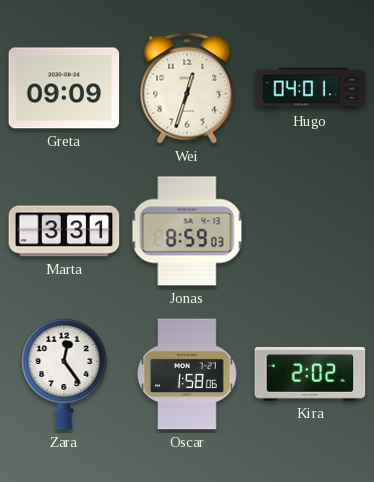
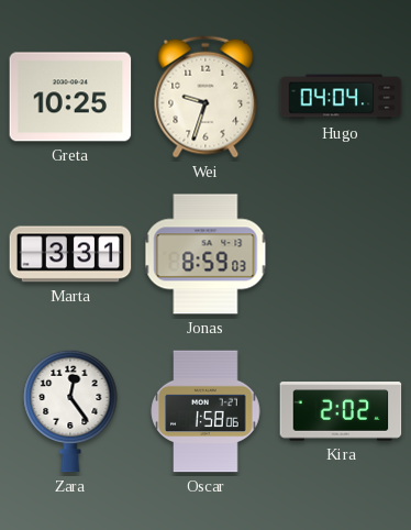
Greta: 09:09 -> 10:25
Wei: 12:33 -> 9:33
Hugo: 04:01 -> 04:04
